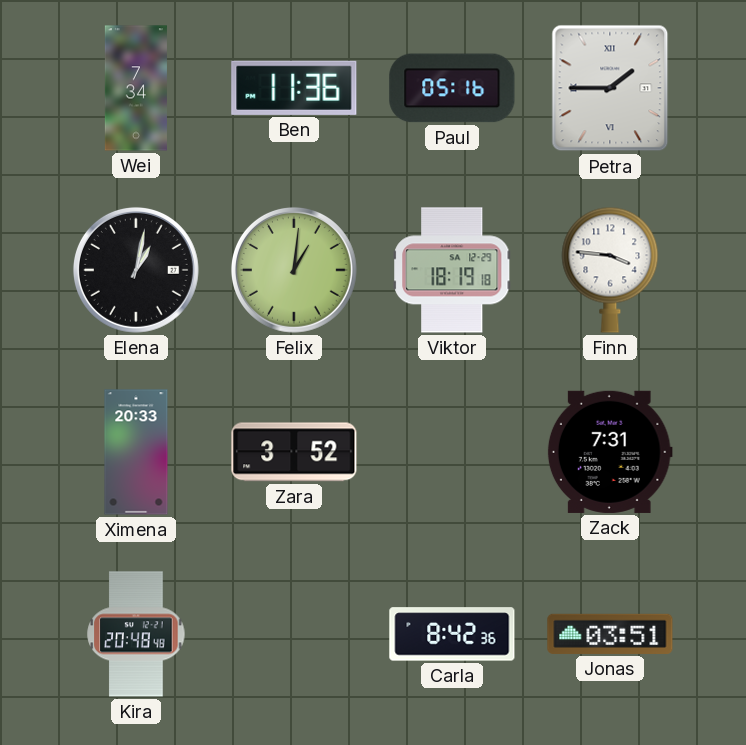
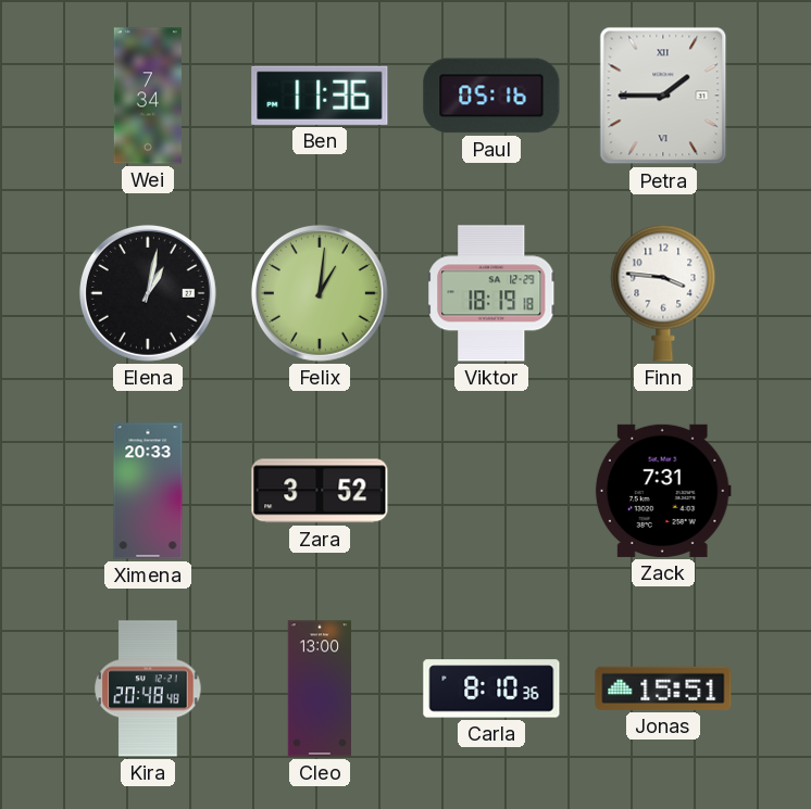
Cleo: none -> 13:00
Carla: 8:42 -> 8:10
Jonas: 03:51 -> 15:51
